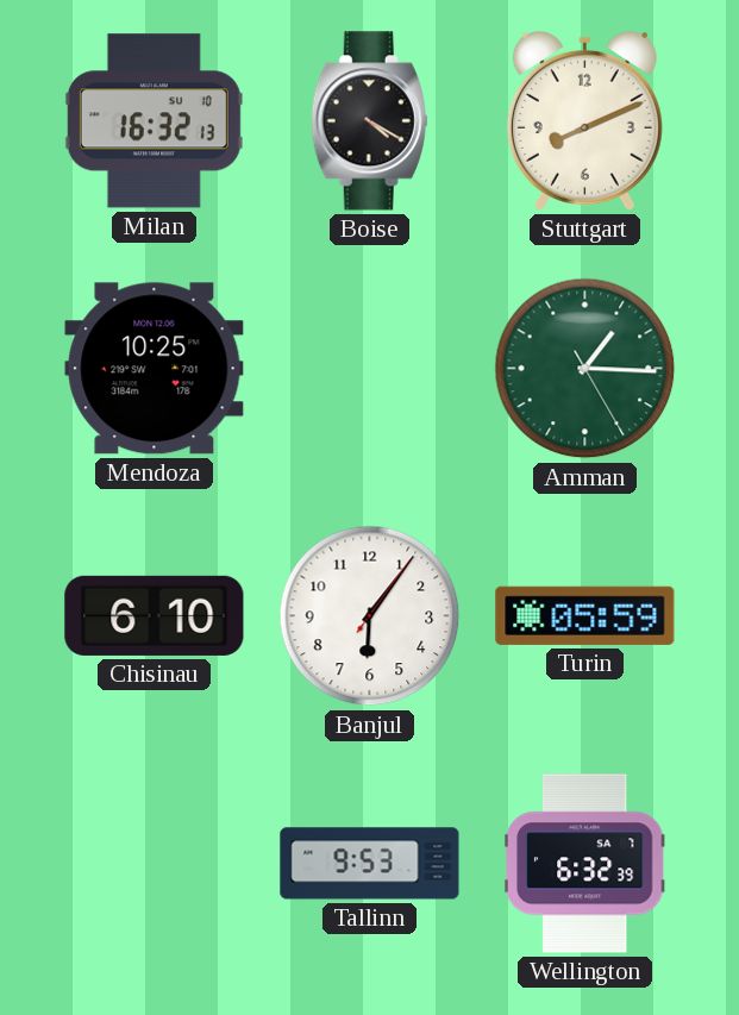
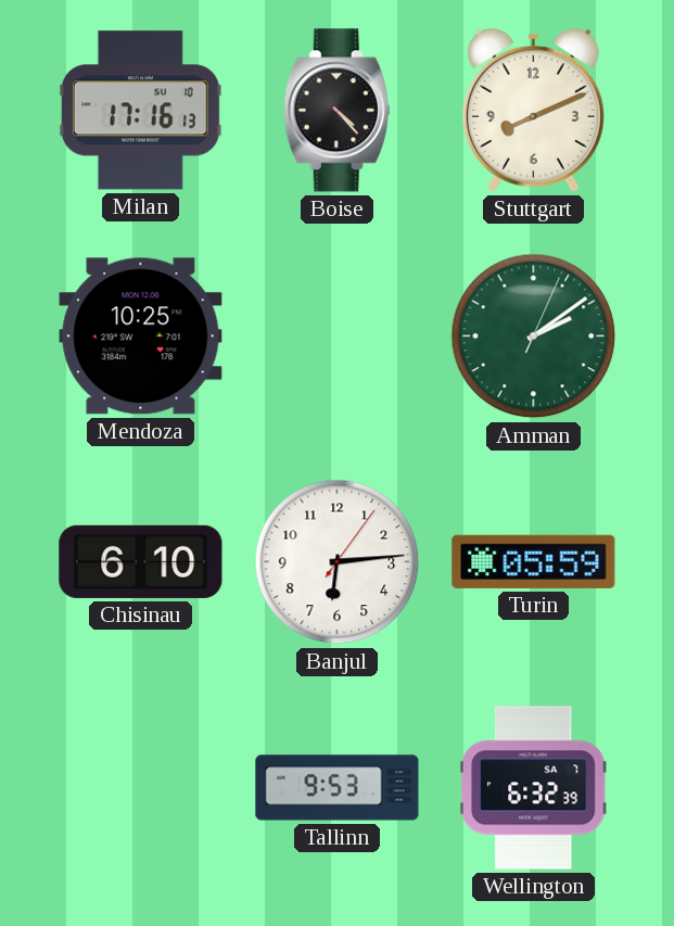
Milan: 16:32 -> 17:16
Boise: 4:20 -> 4:23
Amman: 1:15 -> 2:09
Banjul: 6:06 -> 6:14
